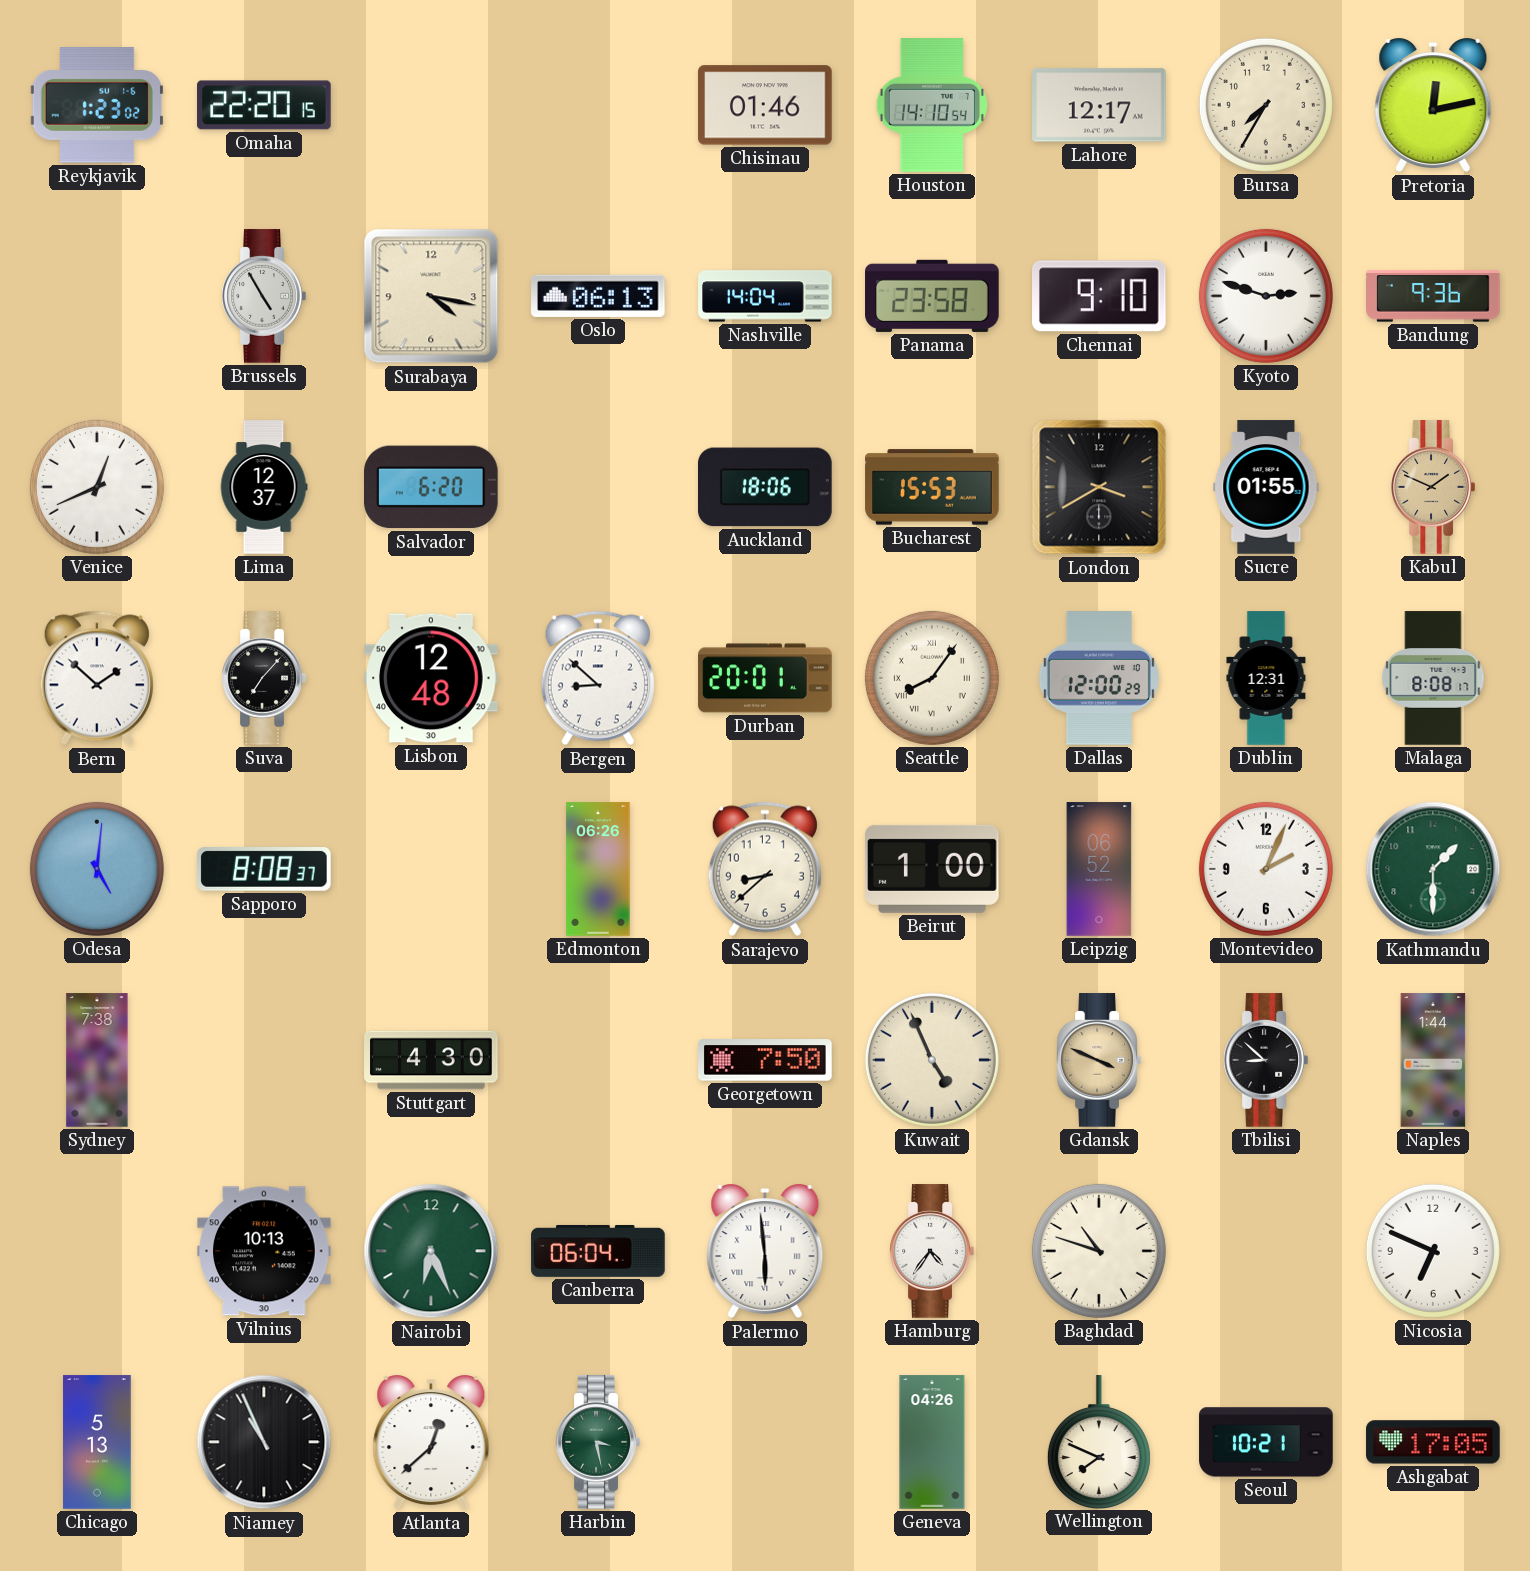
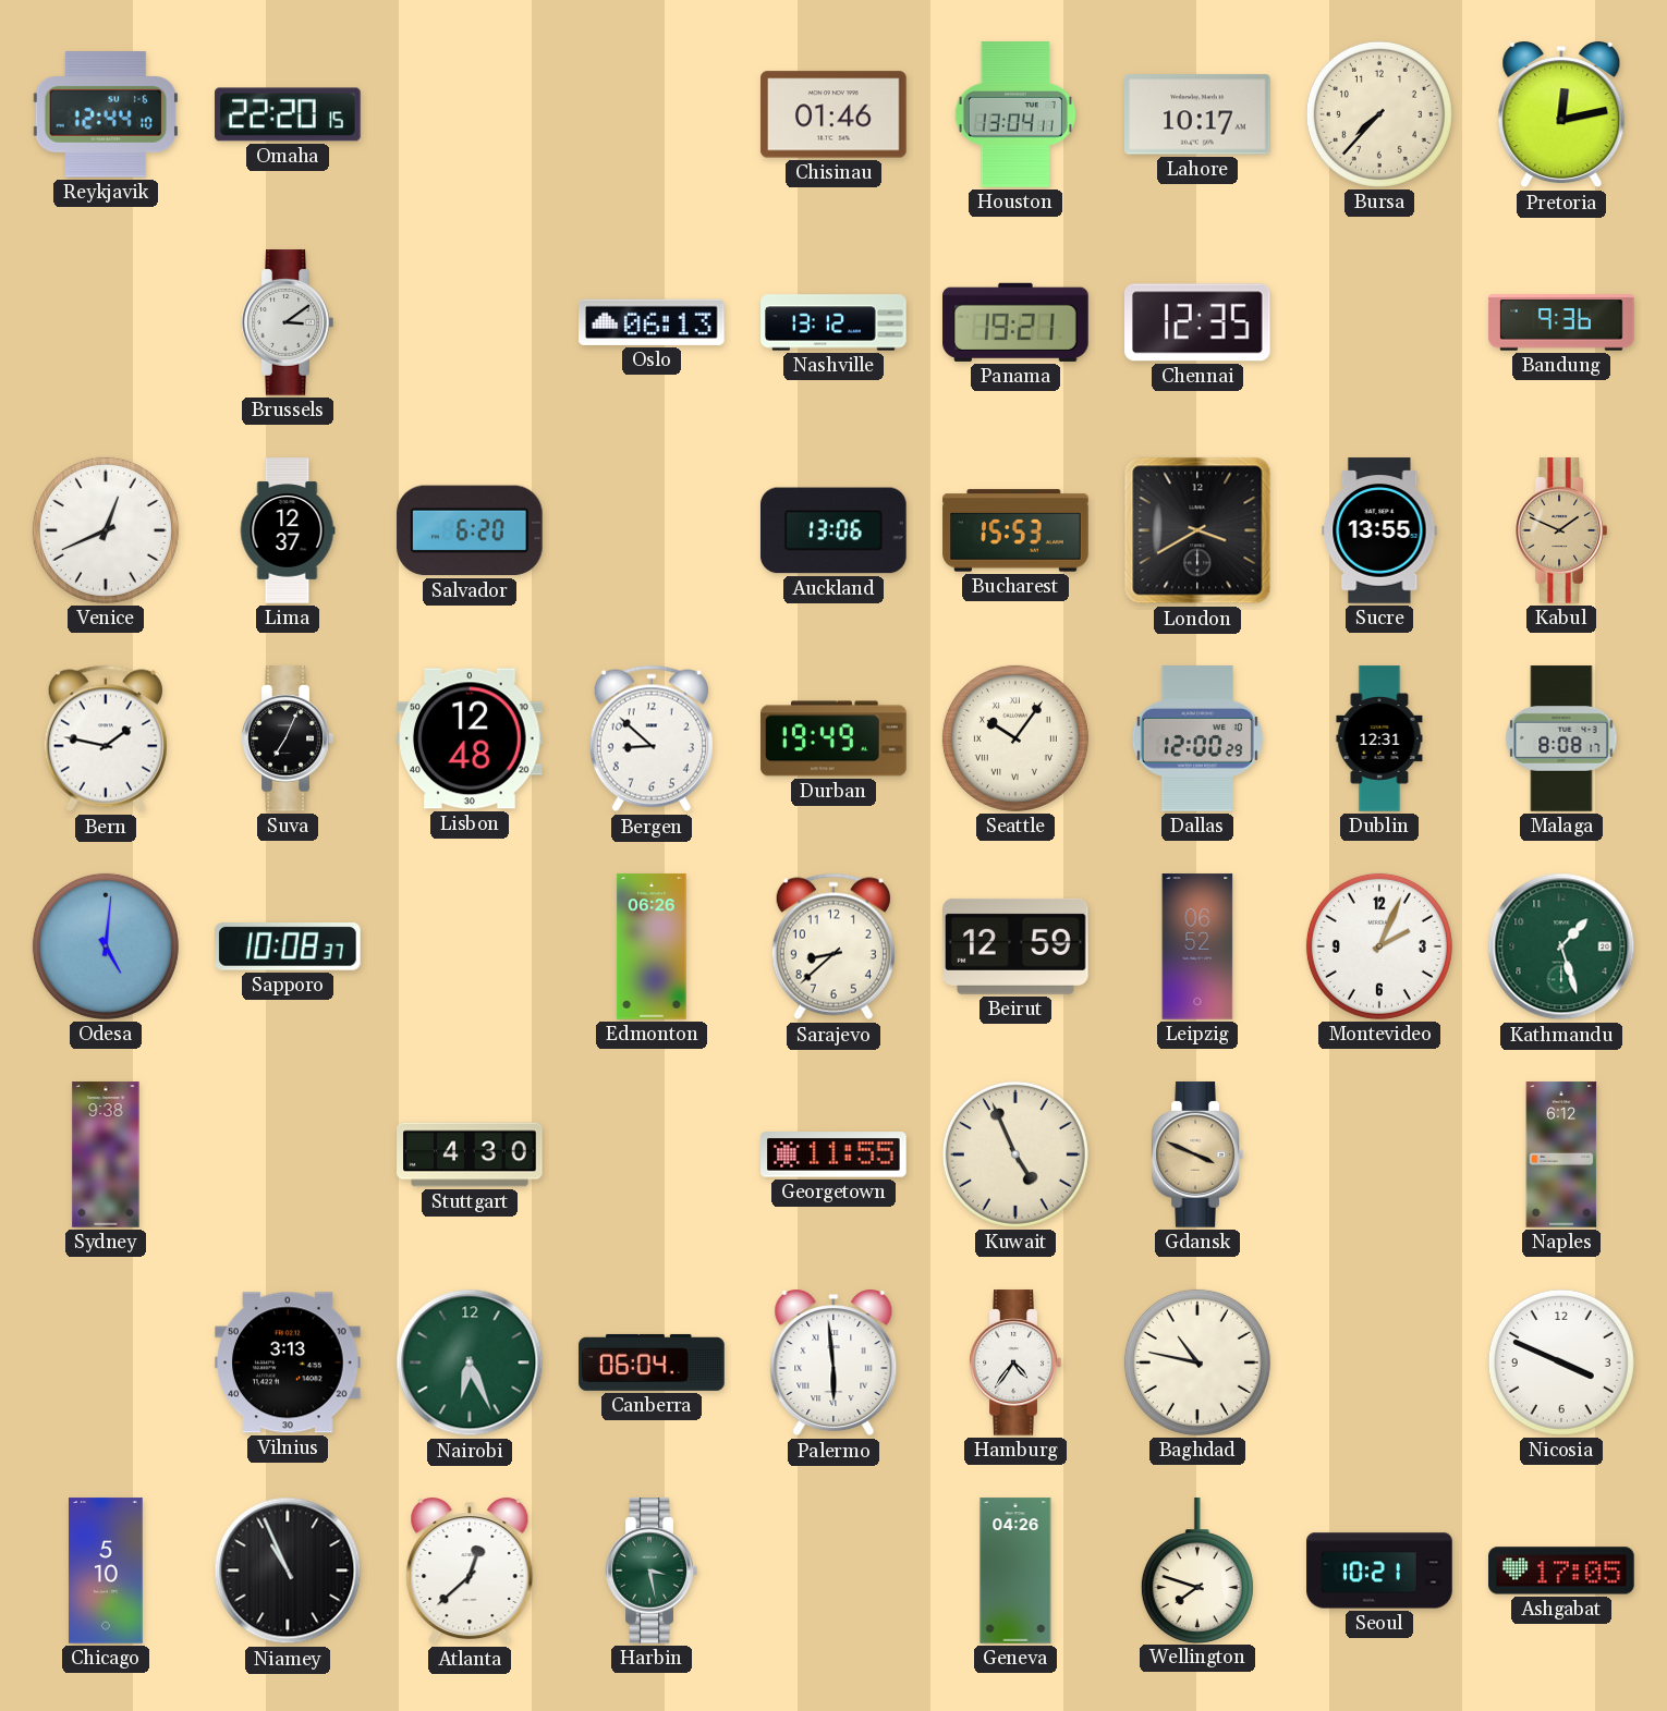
Reykjavik: 1:23 -> 12:44
Houston: 14:10 -> 13:04
Lahore: 12:17 -> 10:17
Bursa: 7:35 -> 7:37
Brussels: 4:55 -> 3:09
Surabaya: 4:17 -> none
Nashville: 14:04 -> 13:12
Panama: 23:58 -> 19:21
Chennai: 9:10 -> 12:35
Kyoto: 2:48 -> none
Auckland: 18:06 -> 13:06
Sucre: 01:55 -> 13:55
Bern: 1:52 -> 1:47
Suva: 7:07 -> 7:04
Durban: 20:01 -> 19:49
Seattle: 8:06 -> 10:06
Sapporo: 8:08 -> 10:08
Beirut: 1:00 -> 12:59
Kathmandu: 1:30 -> 1:27
Sydney: 7:38 -> 9:38
Georgetown: 7:50 -> 11:55
Tbilisi: 8:52 -> none
Naples: 1:44 -> 6:12
Vilnius: 10:13 -> 3:13
Baghdad: 10:48 -> 10:47
Nicosia: 6:49 -> 3:49
Chicago: 5:13 -> 5:10
Wellington: 7:49 -> 7:48
